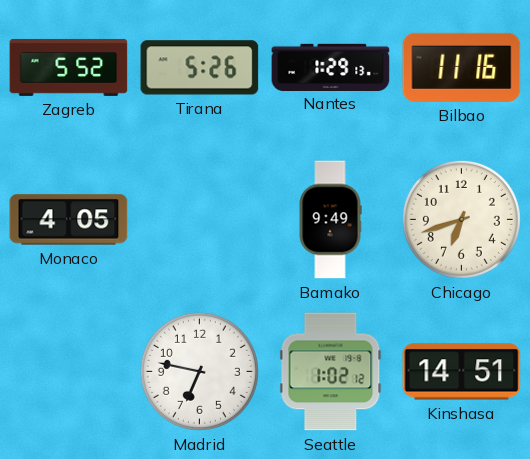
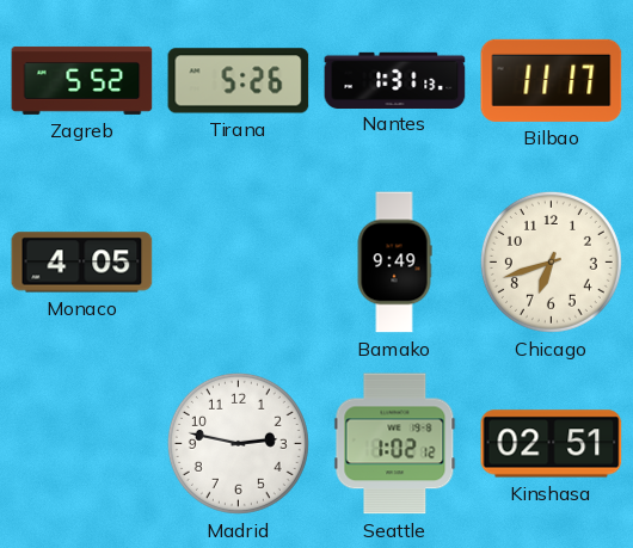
Nantes: 1:29 -> 1:31
Bilbao: 11:16 -> 11:17
Madrid: 6:47 -> 2:47
Kinshasa: 14:51 -> 02:51
